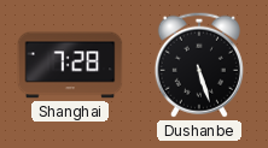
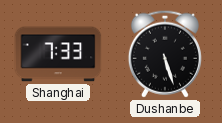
Shanghai: 7:28 -> 7:33
